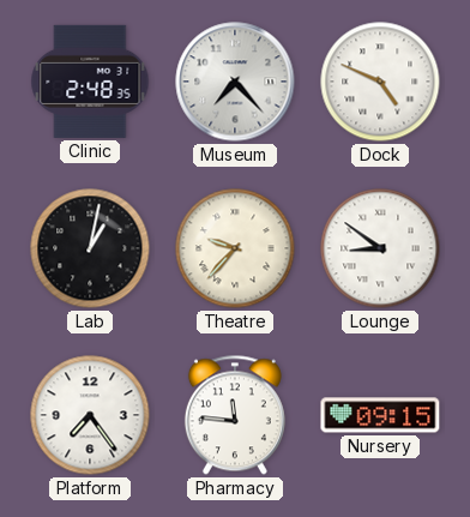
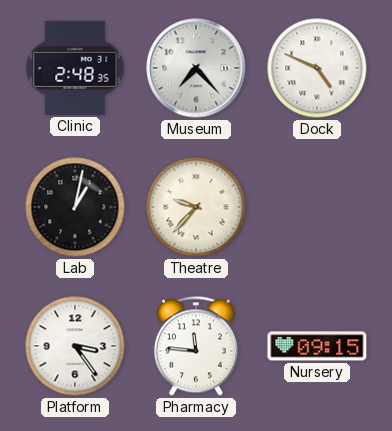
Lounge: 8:51 -> none
Platform: 7:24 -> 3:24
